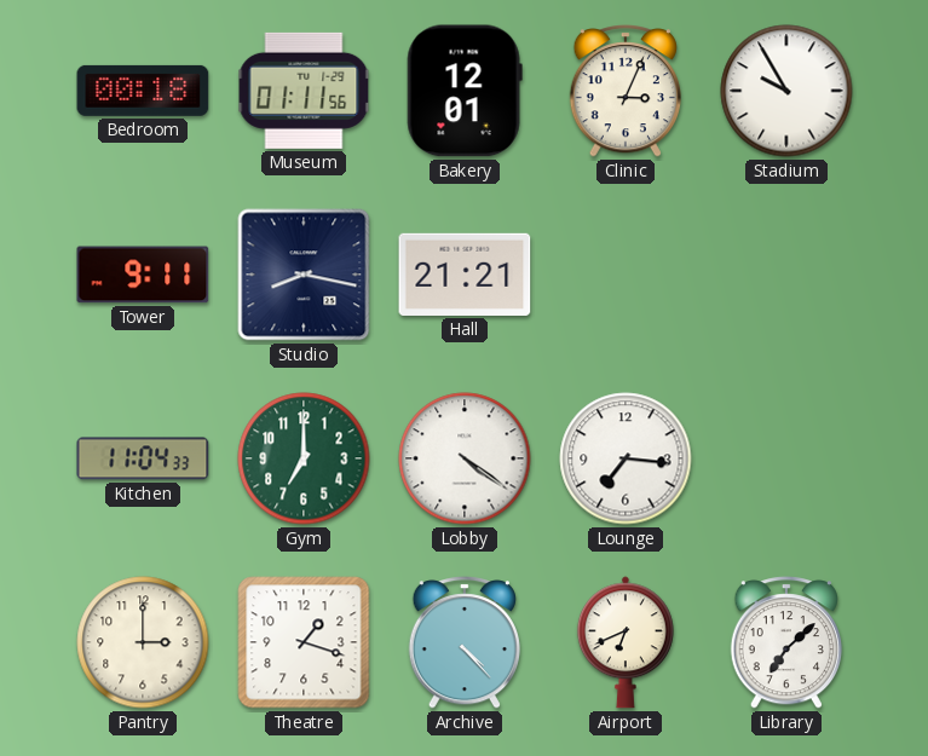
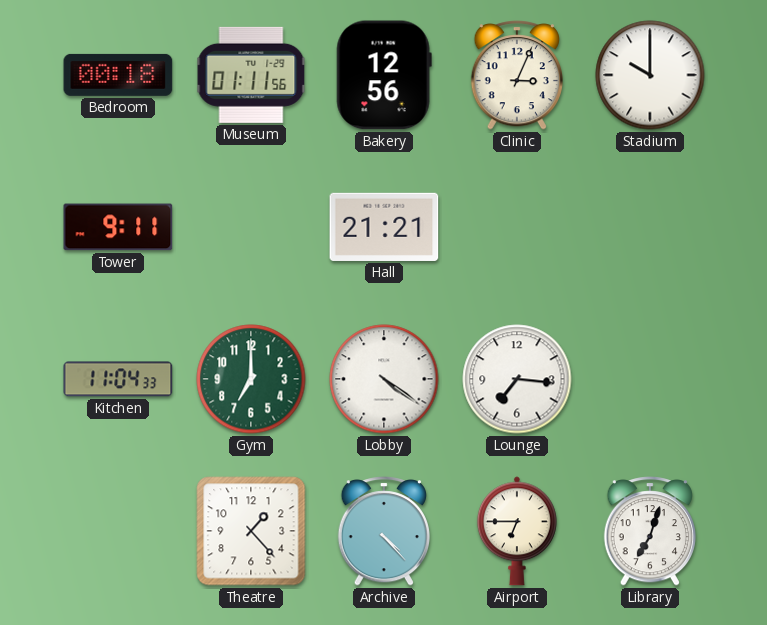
Bakery: 12:01 -> 12:56
Stadium: 9:55 -> 10:00
Studio: 8:17 -> none
Pantry: 3:00 -> none
Theatre: 1:18 -> 1:23
Airport: 6:41 -> 6:45
Library: 7:08 -> 7:03
